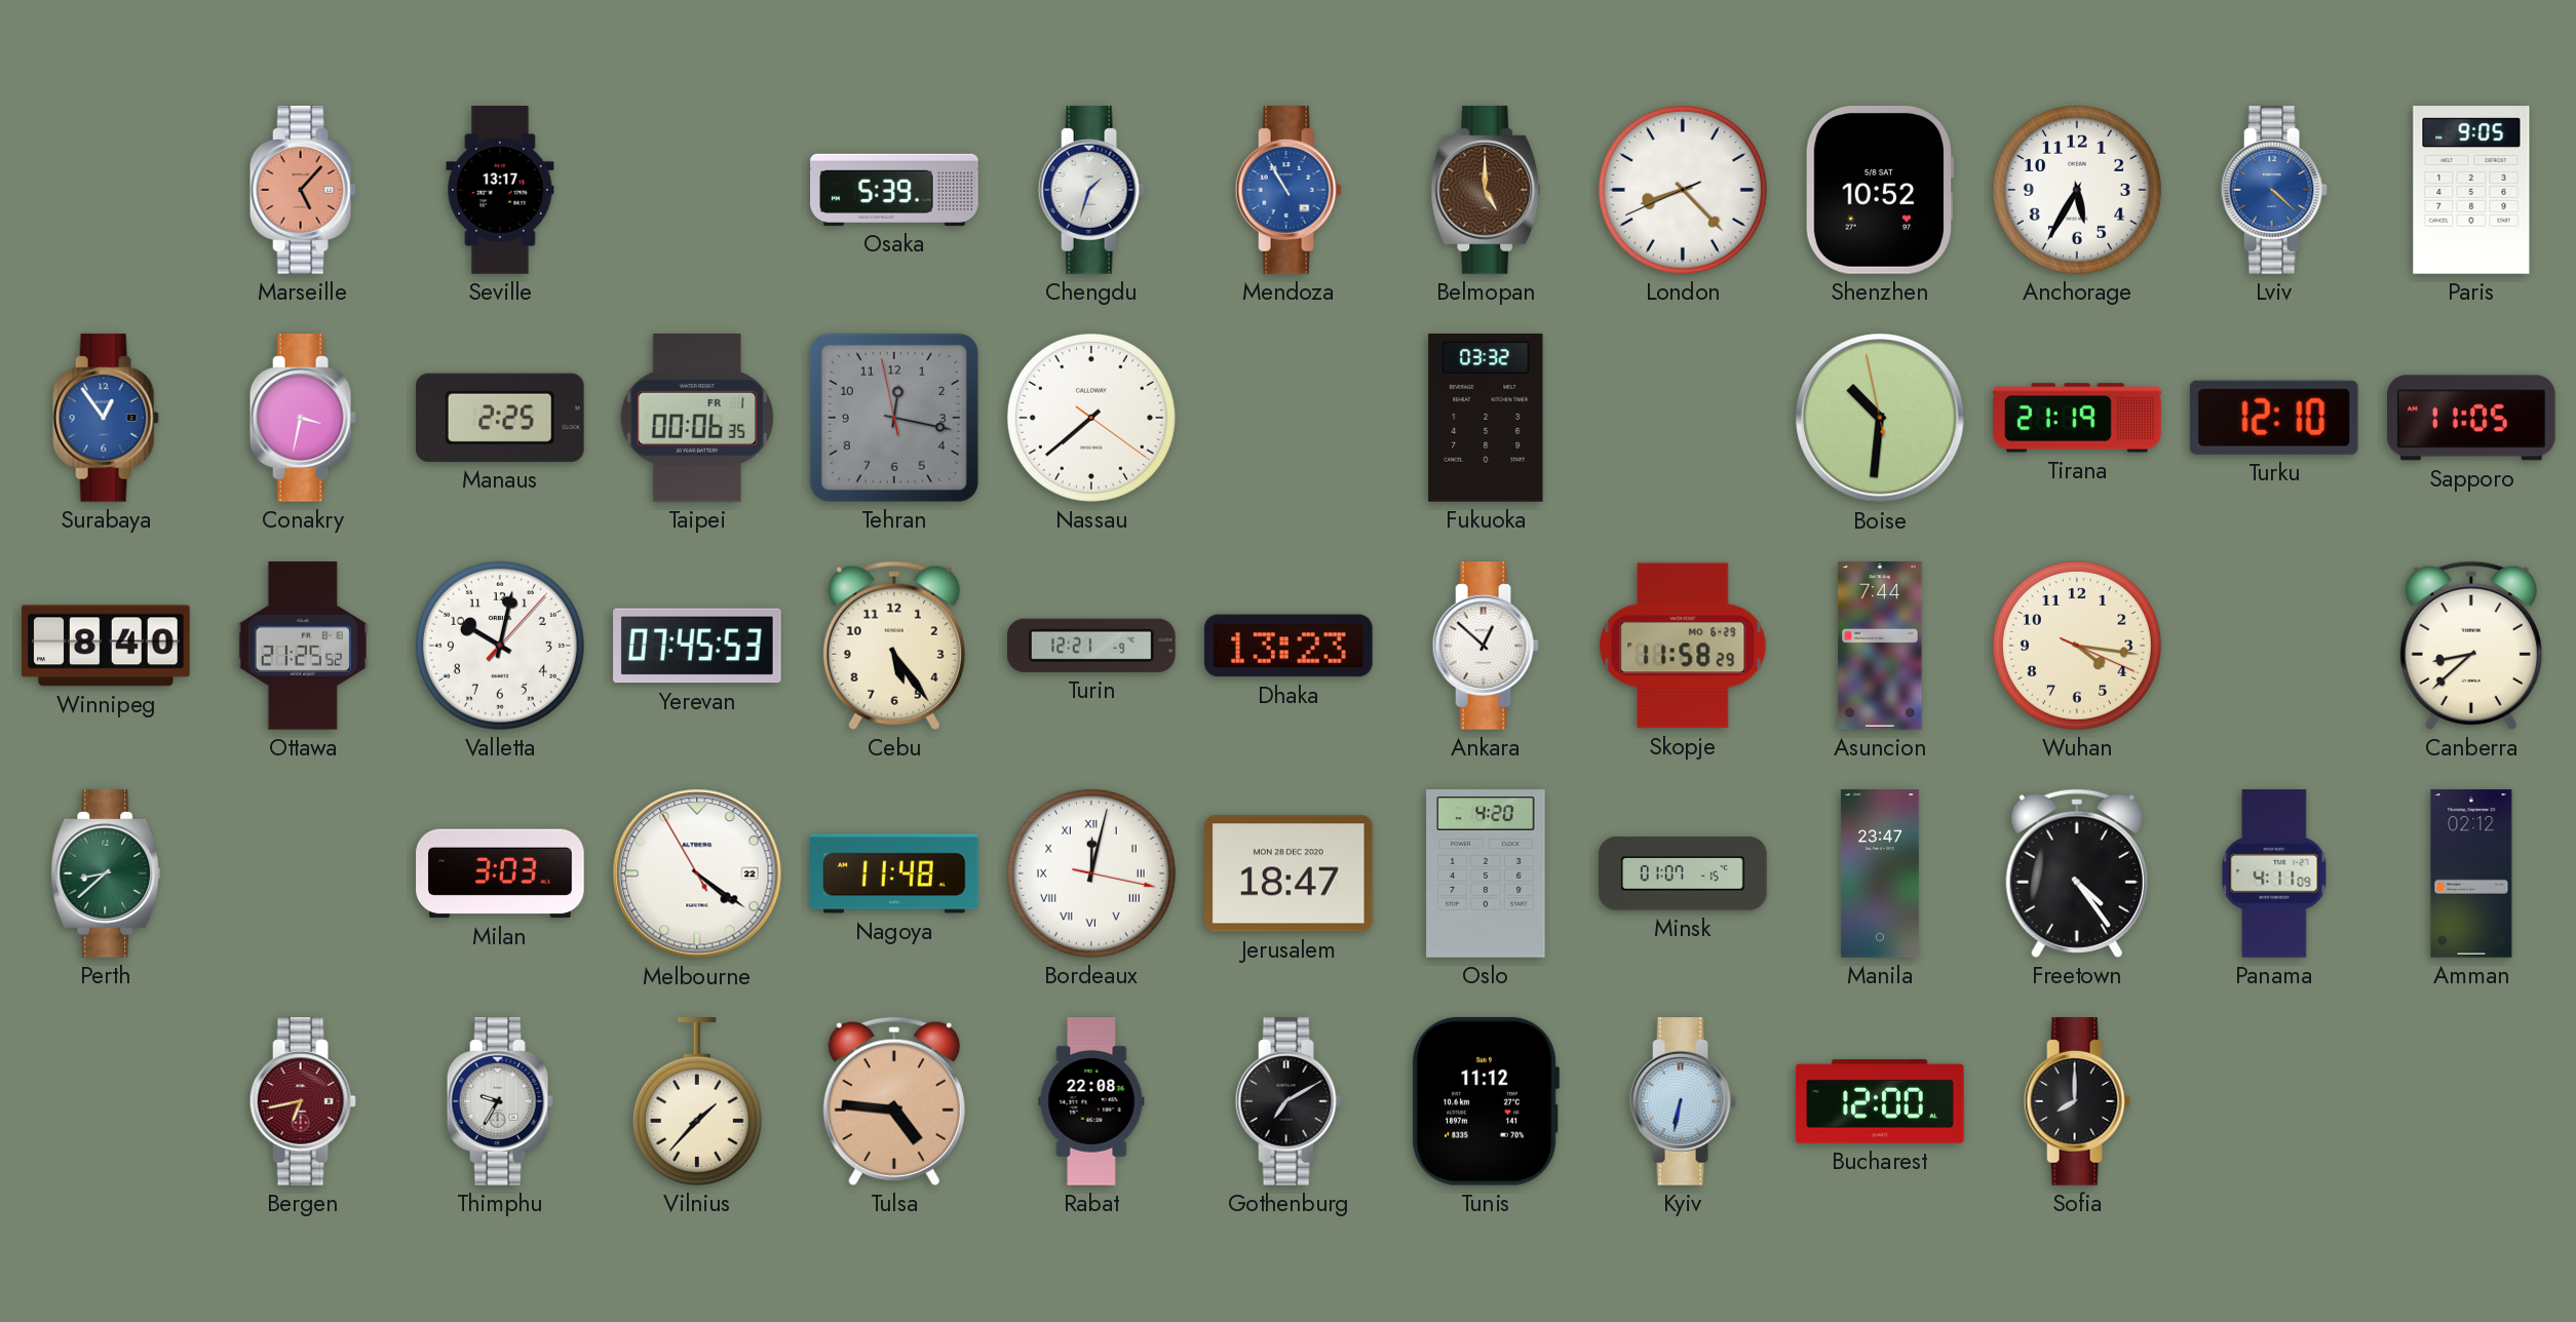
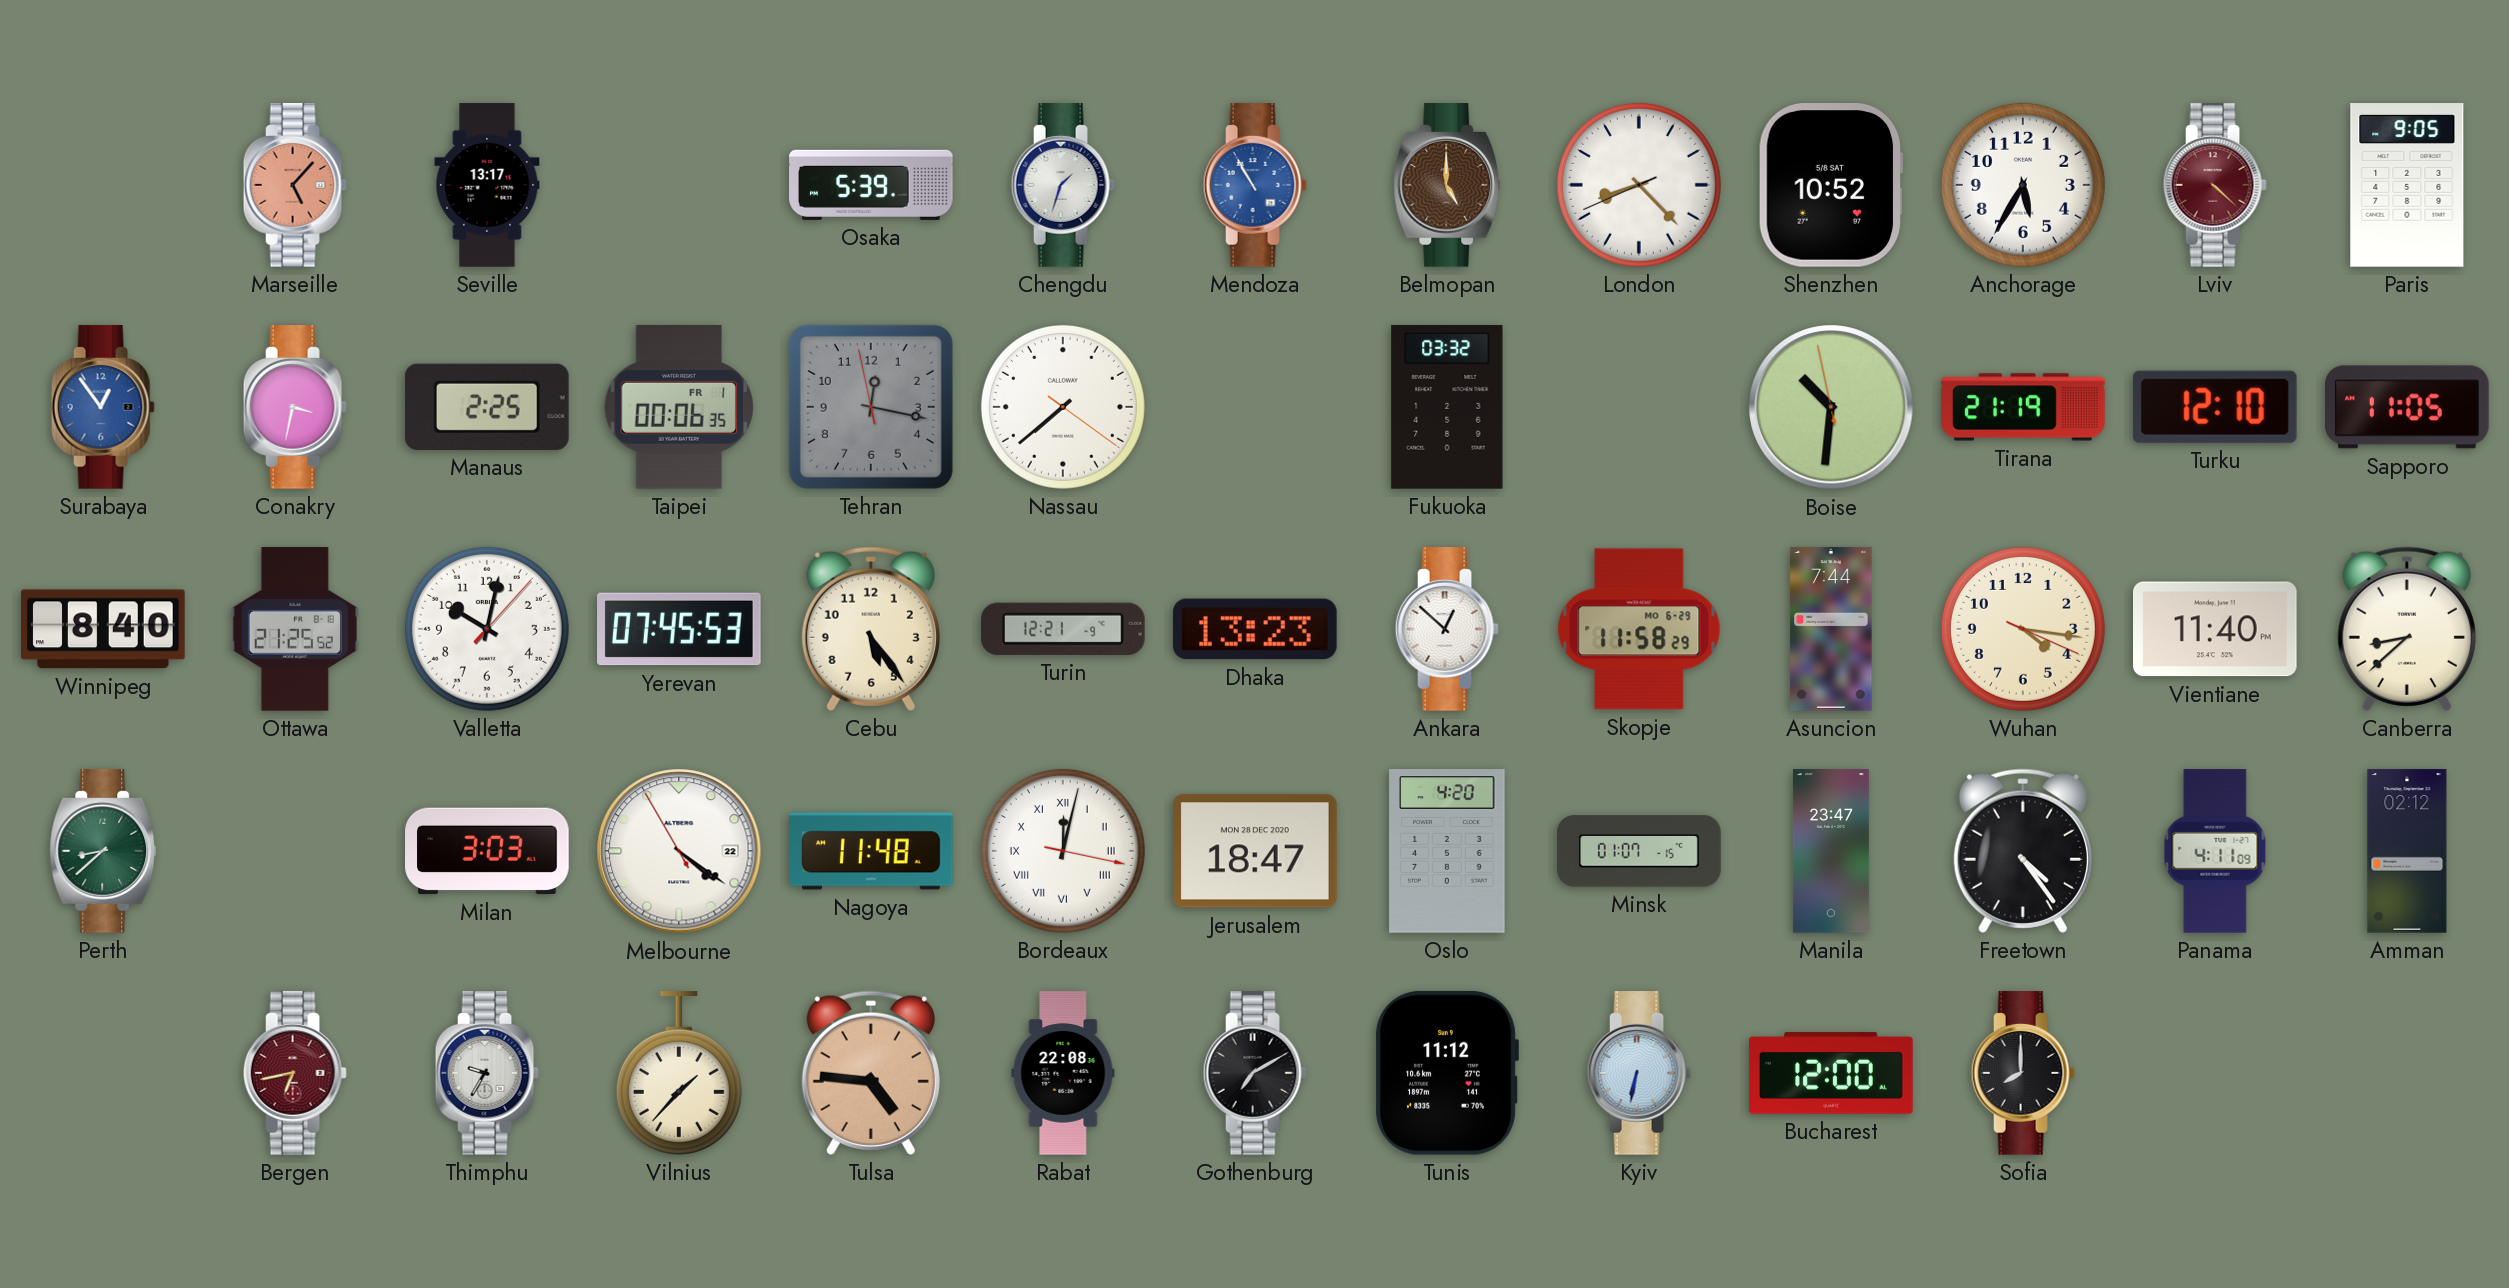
Lviv dial: blue -> burgundy
Vientiane: none -> 11:40
